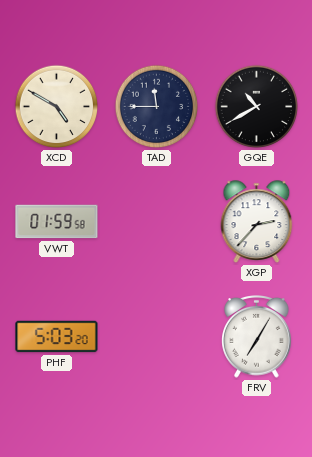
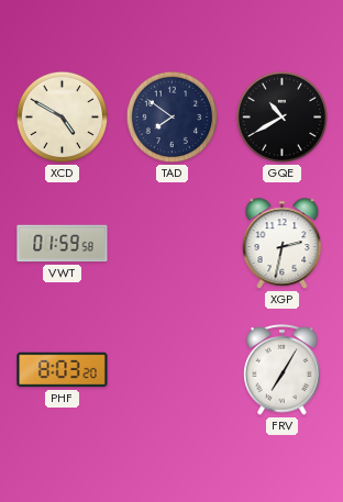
TAD: 11:45 -> 7:51
XGP: 2:37 -> 2:32
PHF: 5:03 -> 8:03
